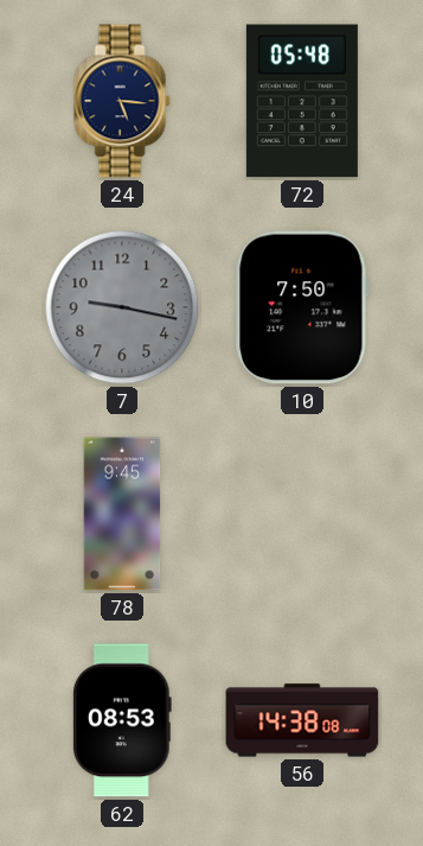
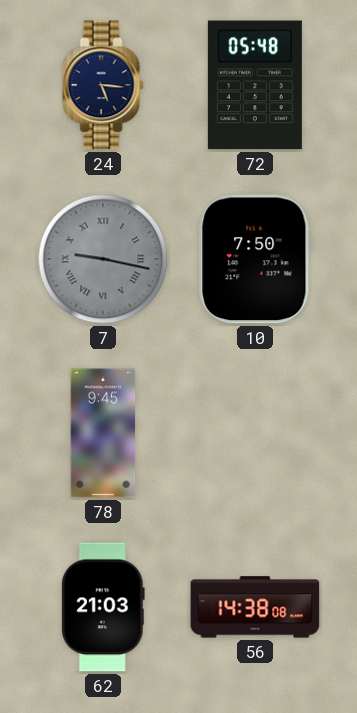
7 numerals: Arabic -> Roman
62: 08:53 -> 21:03
